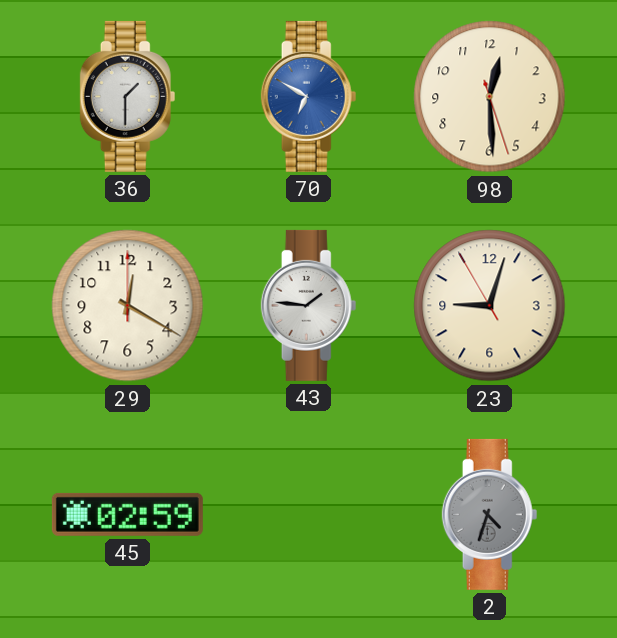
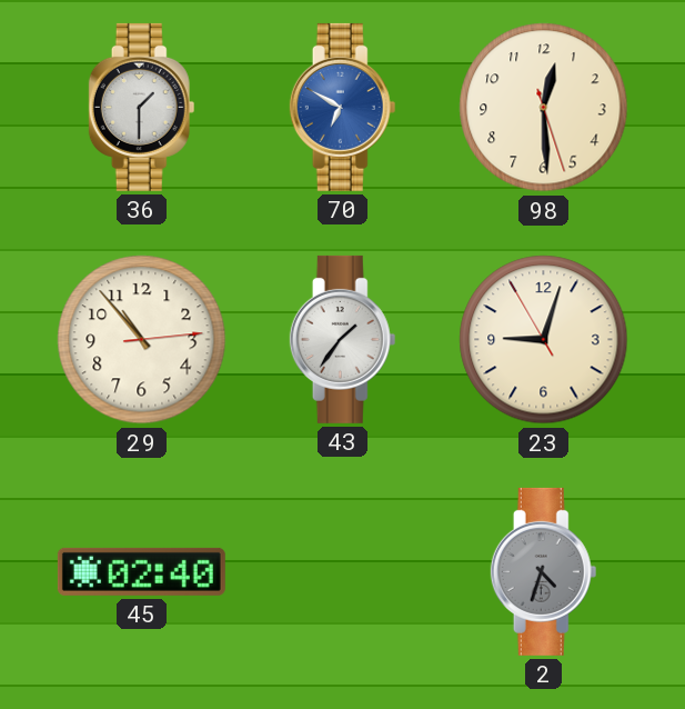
29: 12:20 -> 10:53
43: 1:46 -> 1:36
45: 02:59 -> 02:40
